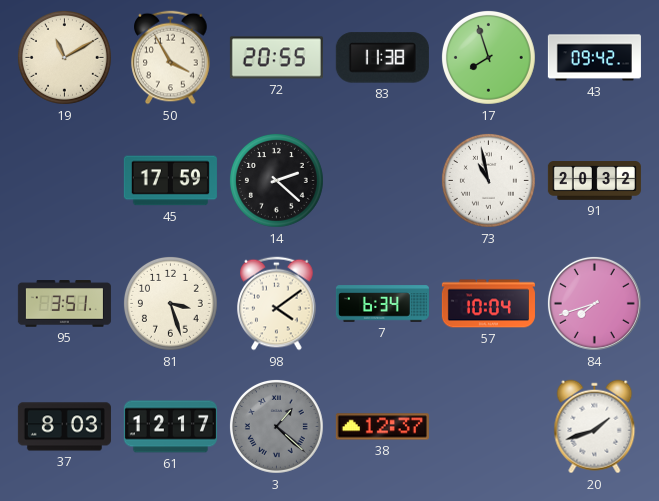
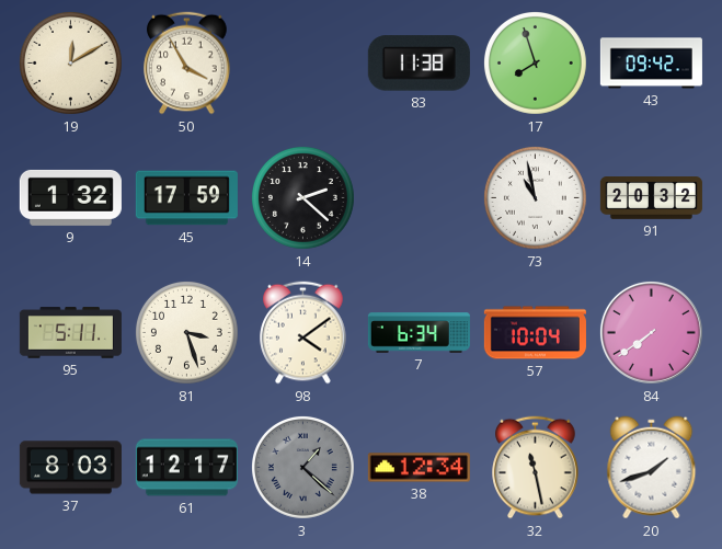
19: 11:10 -> 12:10
72: 20:55 -> none
9: none -> 1:32
95: 3:51 -> 5:11
84: 7:42 -> 7:39
38: 12:37 -> 12:34
32: none -> 11:28
